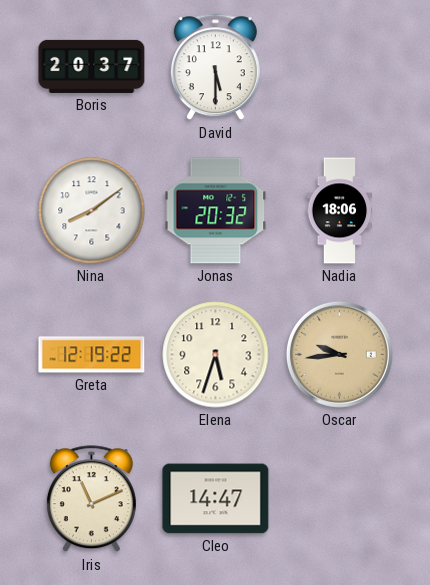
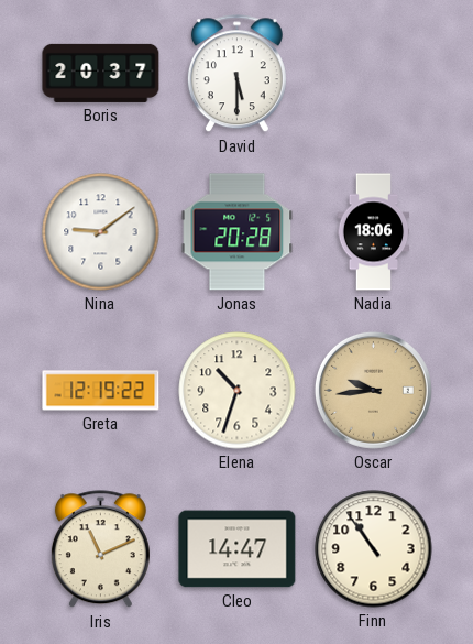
Nina: 8:09 -> 9:09
Jonas: 20:32 -> 20:28
Elena: 5:33 -> 10:33
Finn: none -> 10:54
